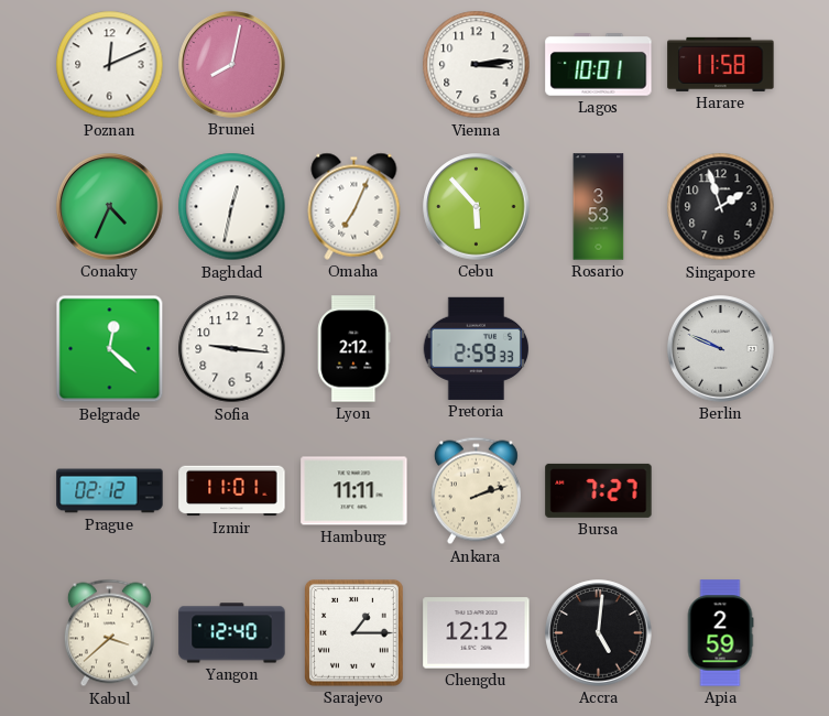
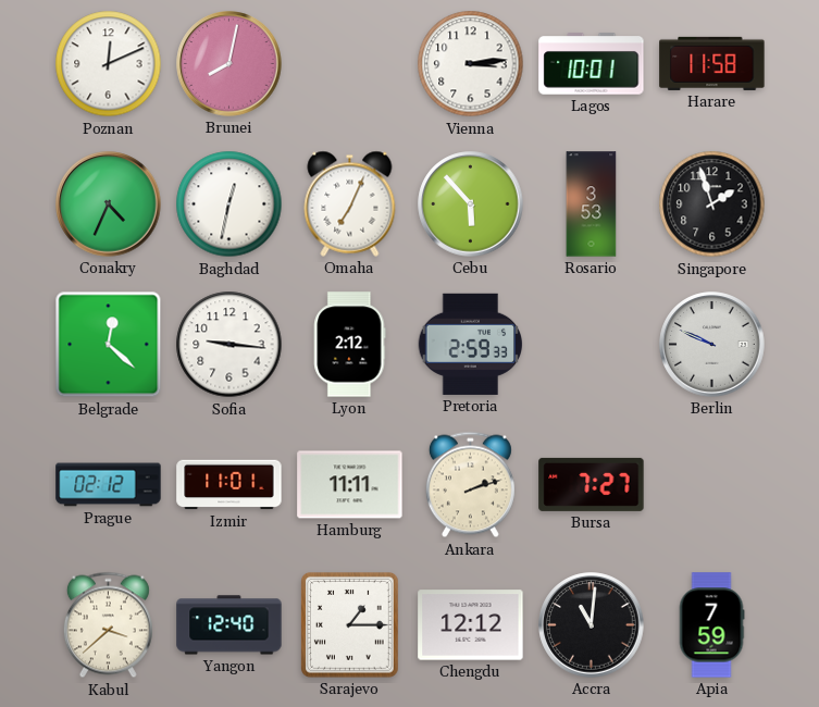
Accra: 5:01 -> 11:01
Apia: 2:59 -> 7:59
